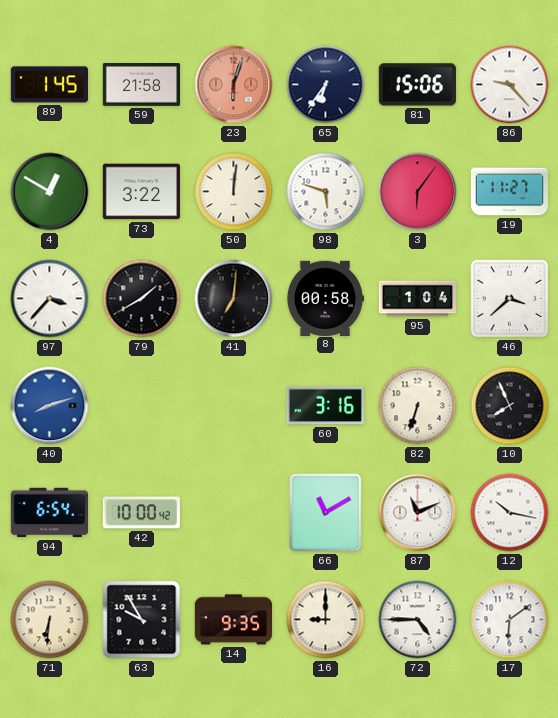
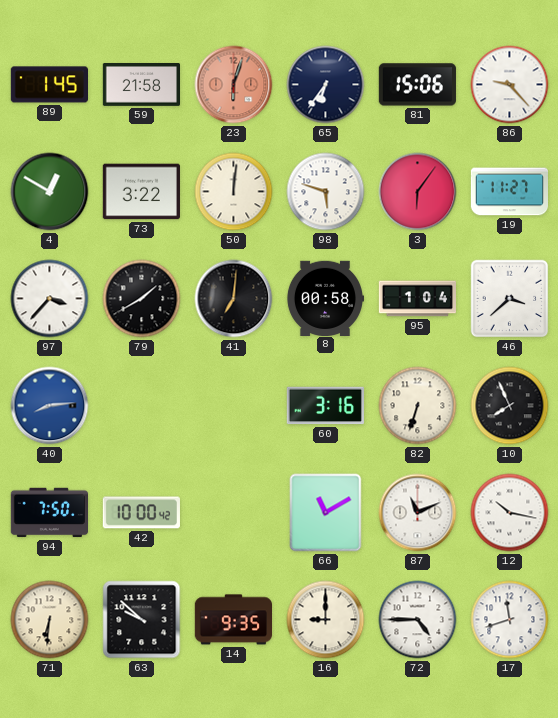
40: 8:12 -> 8:14
94: 6:54 -> 7:50
63: 9:55 -> 9:52
17: 6:09 -> 11:42
